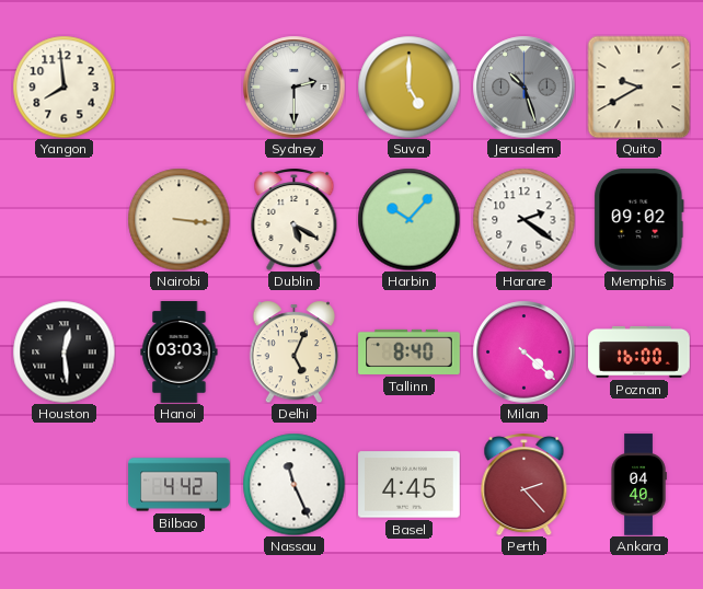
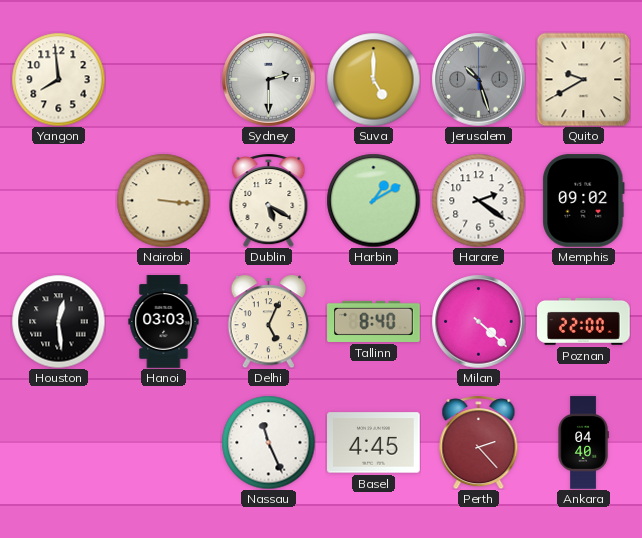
Harbin: 10:07 -> 1:10
Poznan: 16:00 -> 22:00
Bilbao: 4:42 -> none
